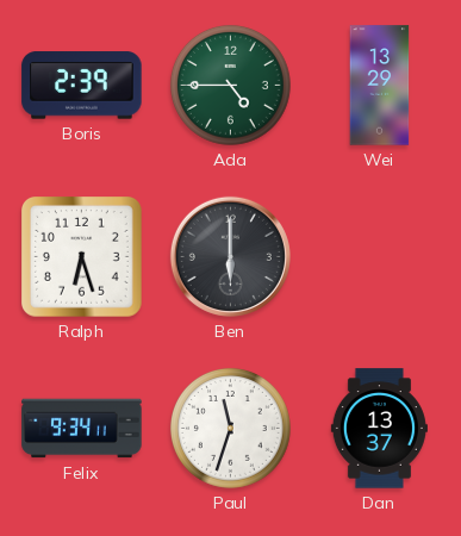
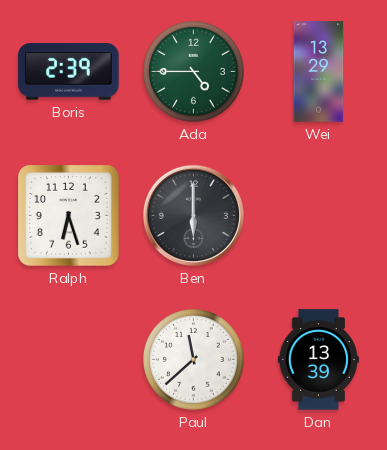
Felix: 9:34 -> none
Paul: 11:33 -> 11:38
Dan: 13:37 -> 13:39
